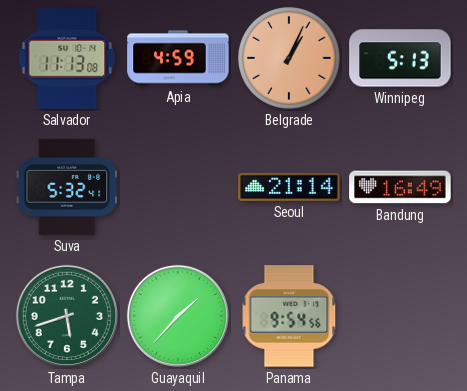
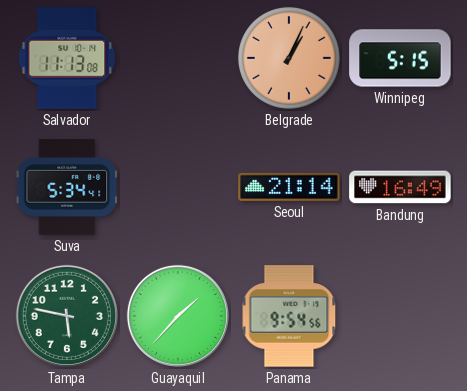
Apia: 4:59 -> none
Winnipeg: 5:13 -> 5:15
Suva: 5:32 -> 5:34
Tampa: 5:42 -> 5:47
